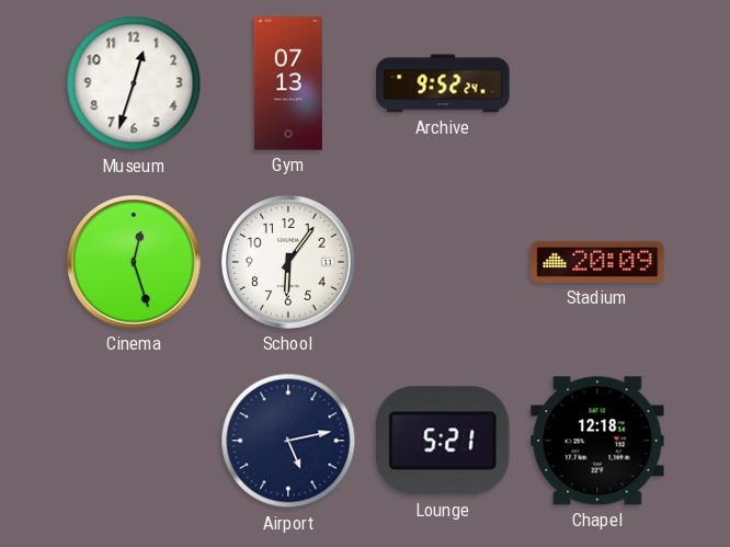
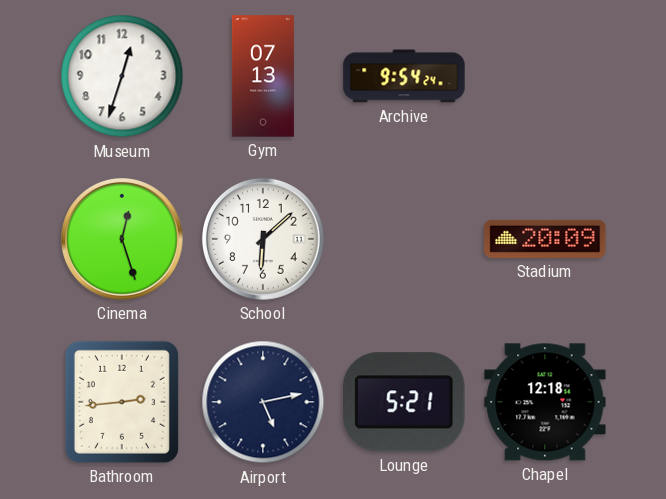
Archive: 9:52 -> 9:54
School: 6:06 -> 6:08
Bathroom: none -> 2:44
